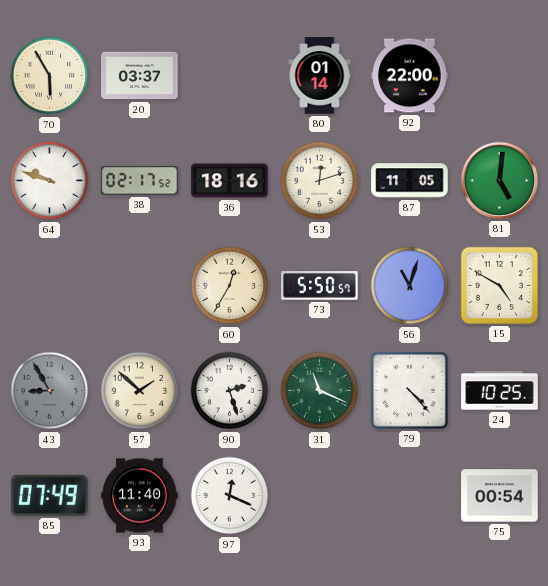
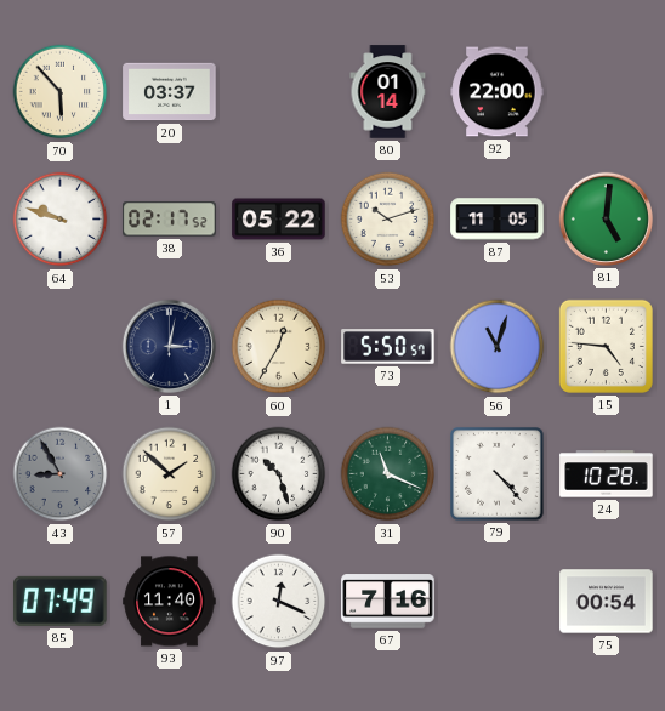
70: 5:55 -> 5:53
36: 18:16 -> 05:22
53: 12:12 -> 10:12
1: none -> 3:02
15: 4:50 -> 4:46
90: 2:27 -> 10:27
24: 10:25 -> 10:28
67: none -> 7:16
